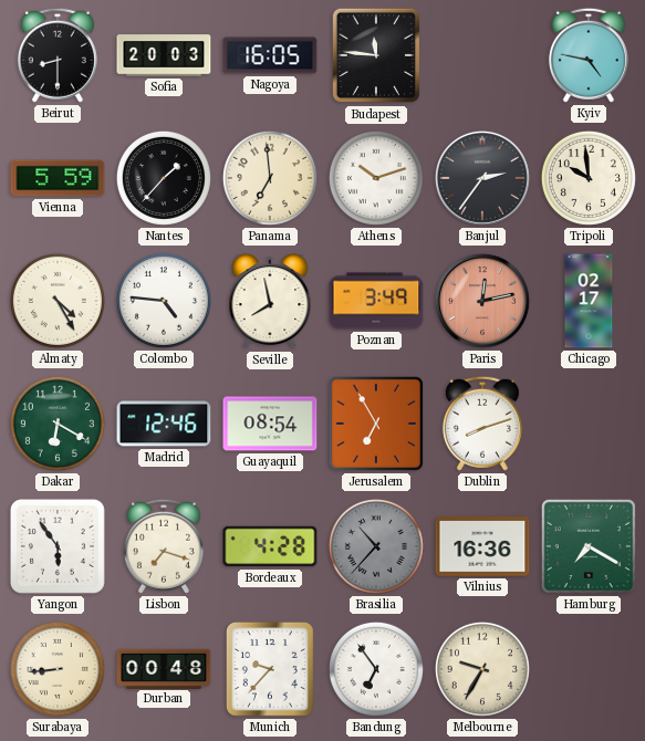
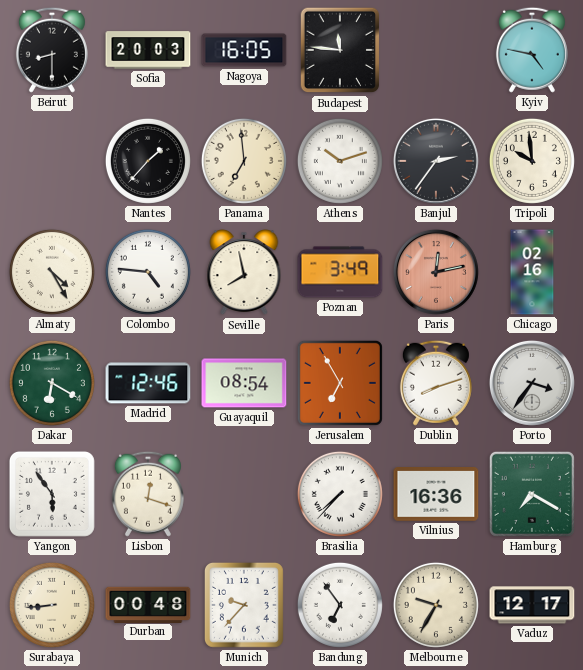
Vienna: 5:59 -> none
Chicago: 02:17 -> 02:16
Porto: none -> 3:36
Lisbon: 7:18 -> 12:18
Bordeaux: 4:28 -> none
Brasilia: 10:37 -> 7:37
Brasilia dial: grey -> white
Vaduz: none -> 12:17
